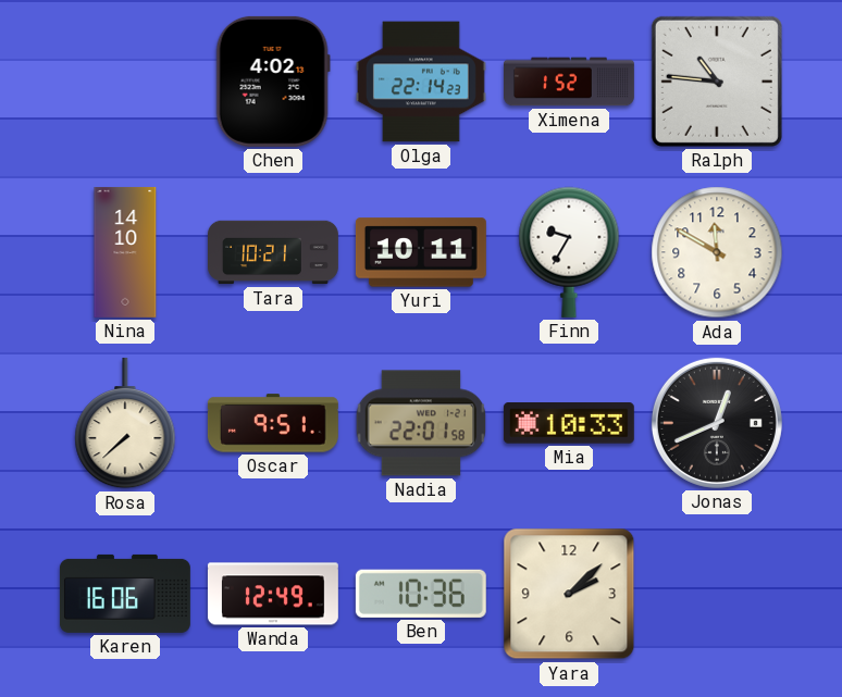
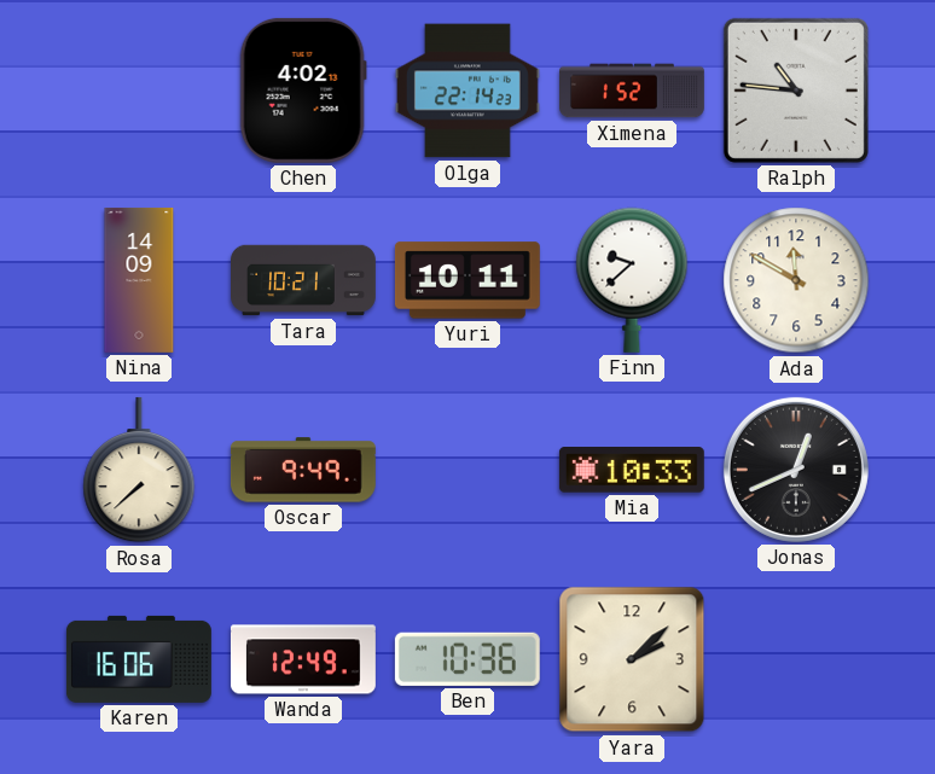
Nina: 14:10 -> 14:09
Finn: 9:35 -> 9:38
Oscar: 9:51 -> 9:49
Nadia: 22:01 -> none
